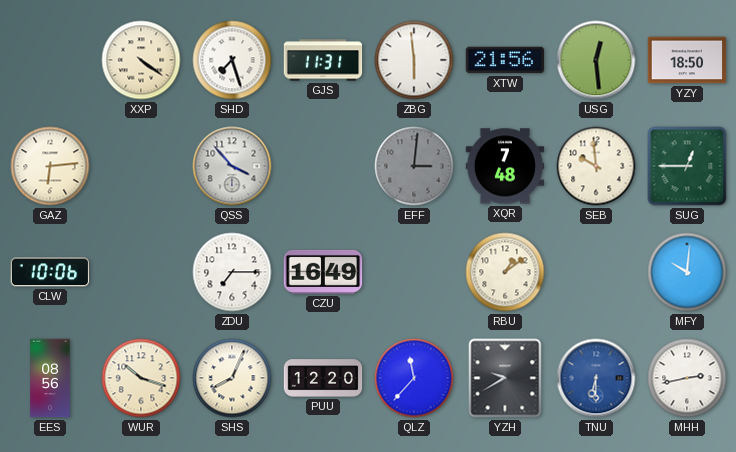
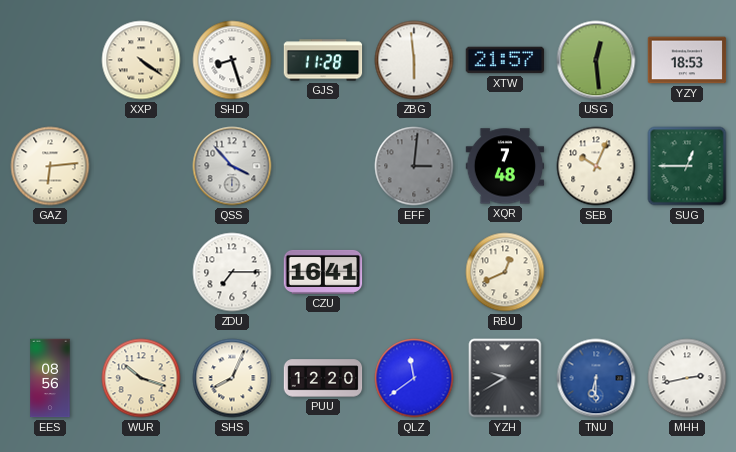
SHD: 7:27 -> 8:27
GJS: 11:31 -> 11:28
XTW: 21:56 -> 21:57
YZY: 18:50 -> 18:53
SEB: 9:59 -> 10:04
CLW: 10:06 -> none
CZU: 16:49 -> 16:41
RBU: 1:09 -> 12:41
MFY: 10:01 -> none
QLZ: 11:37 -> 11:39
